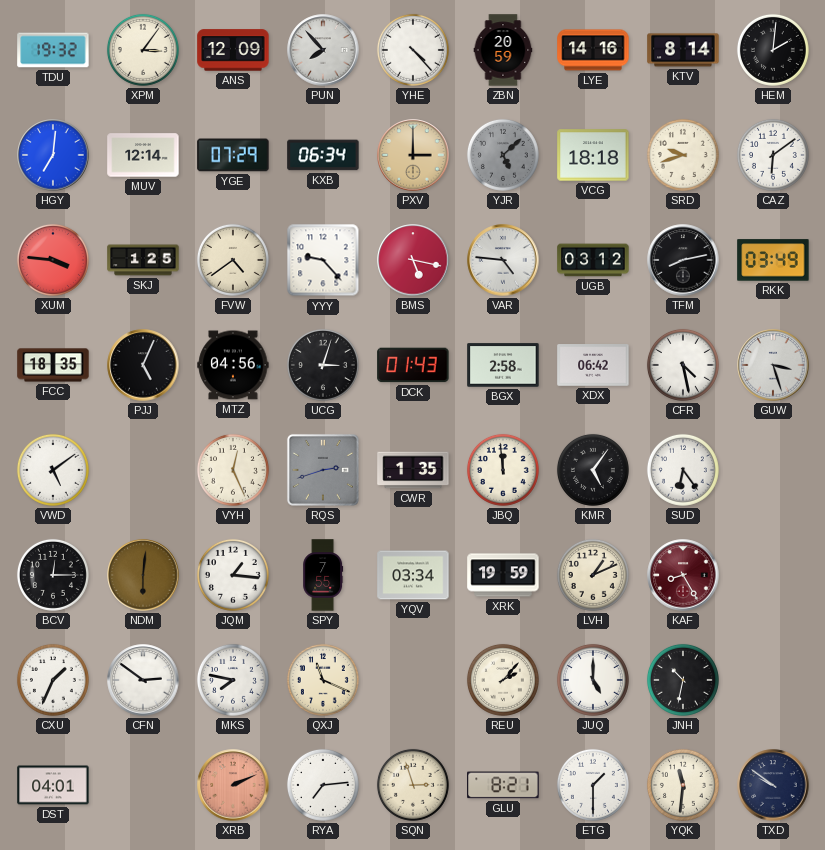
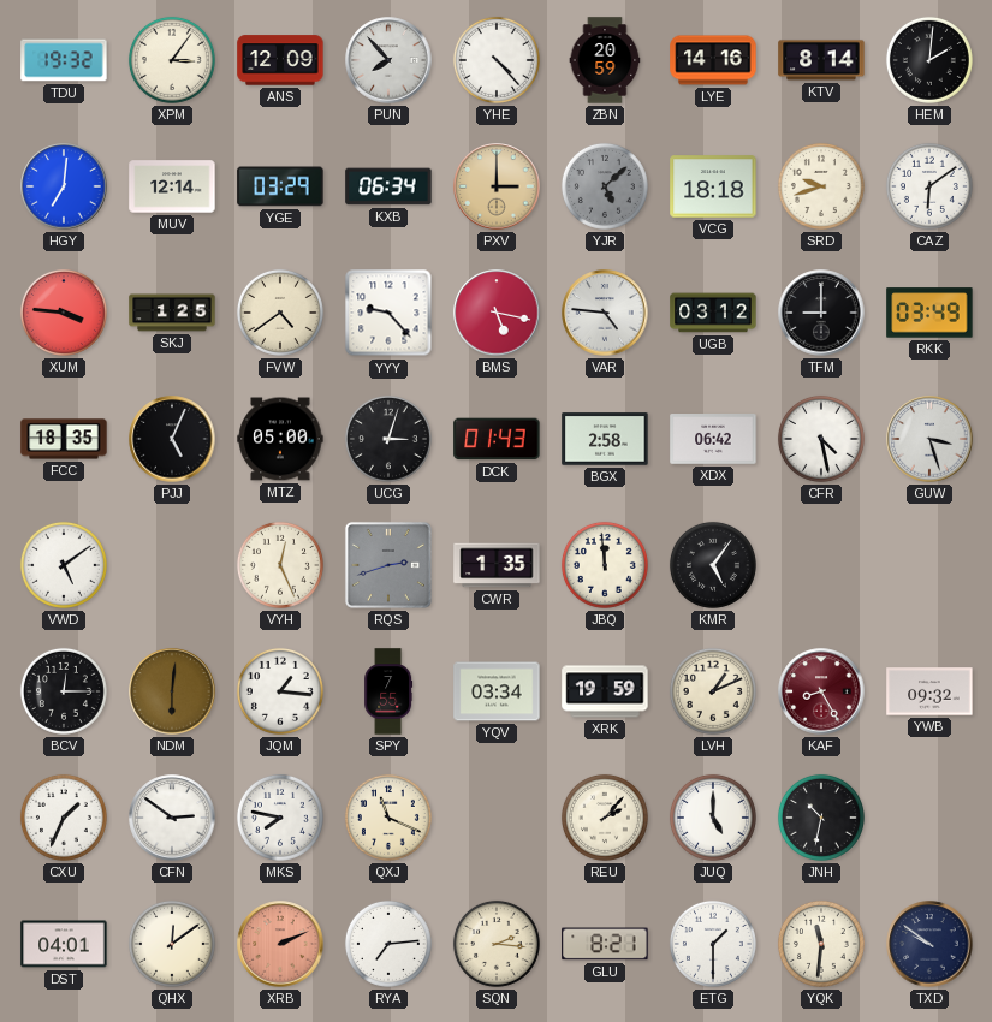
YGE: 07:29 -> 03:29
TFM: 8:13 -> 9:00
MTZ: 04:56 -> 05:00
SUD: 6:24 -> none
YWB: none -> 09:32
QHX: none -> 12:09
SQN: 2:57 -> 2:16
